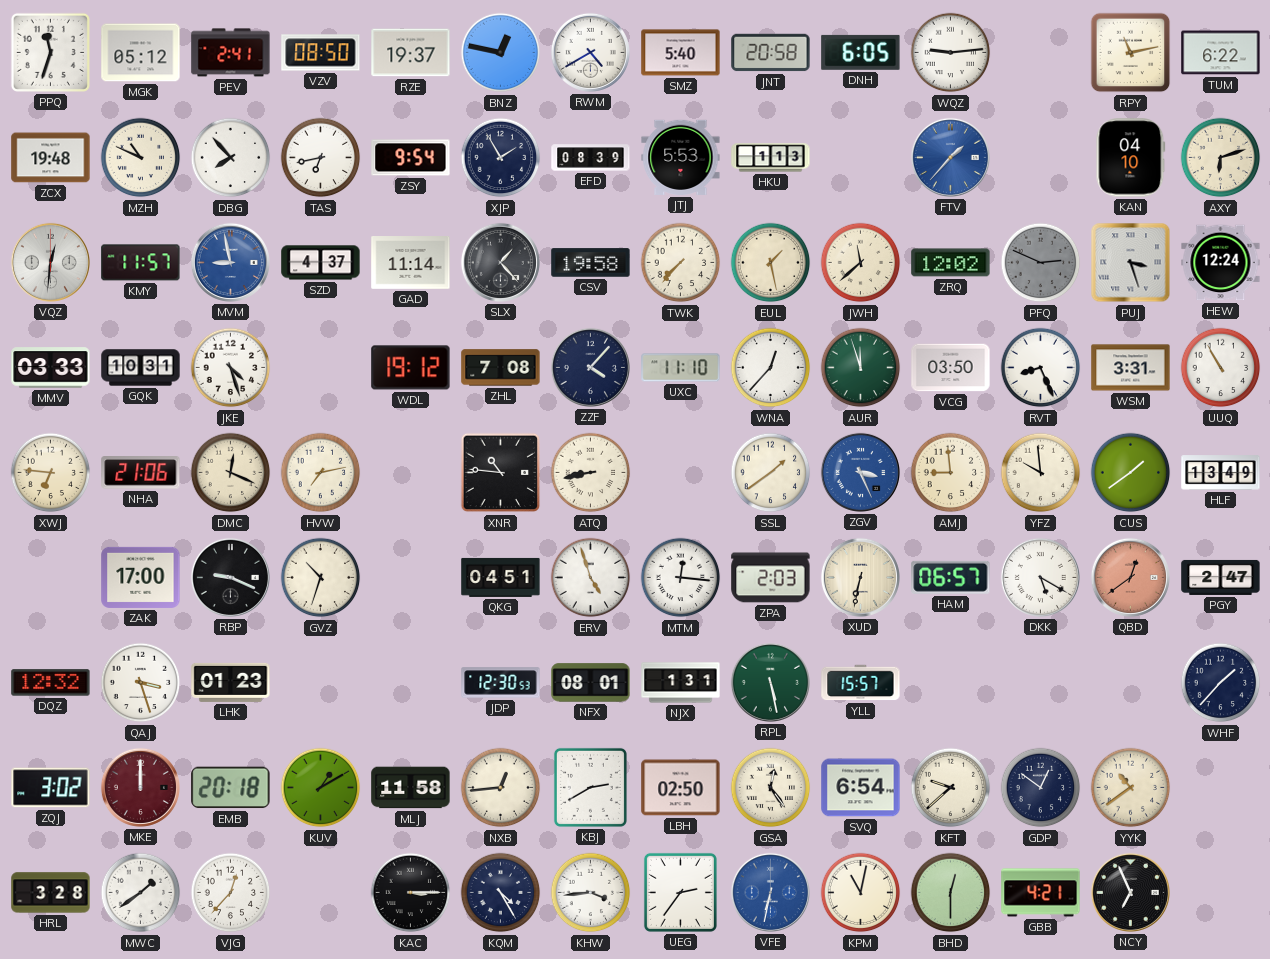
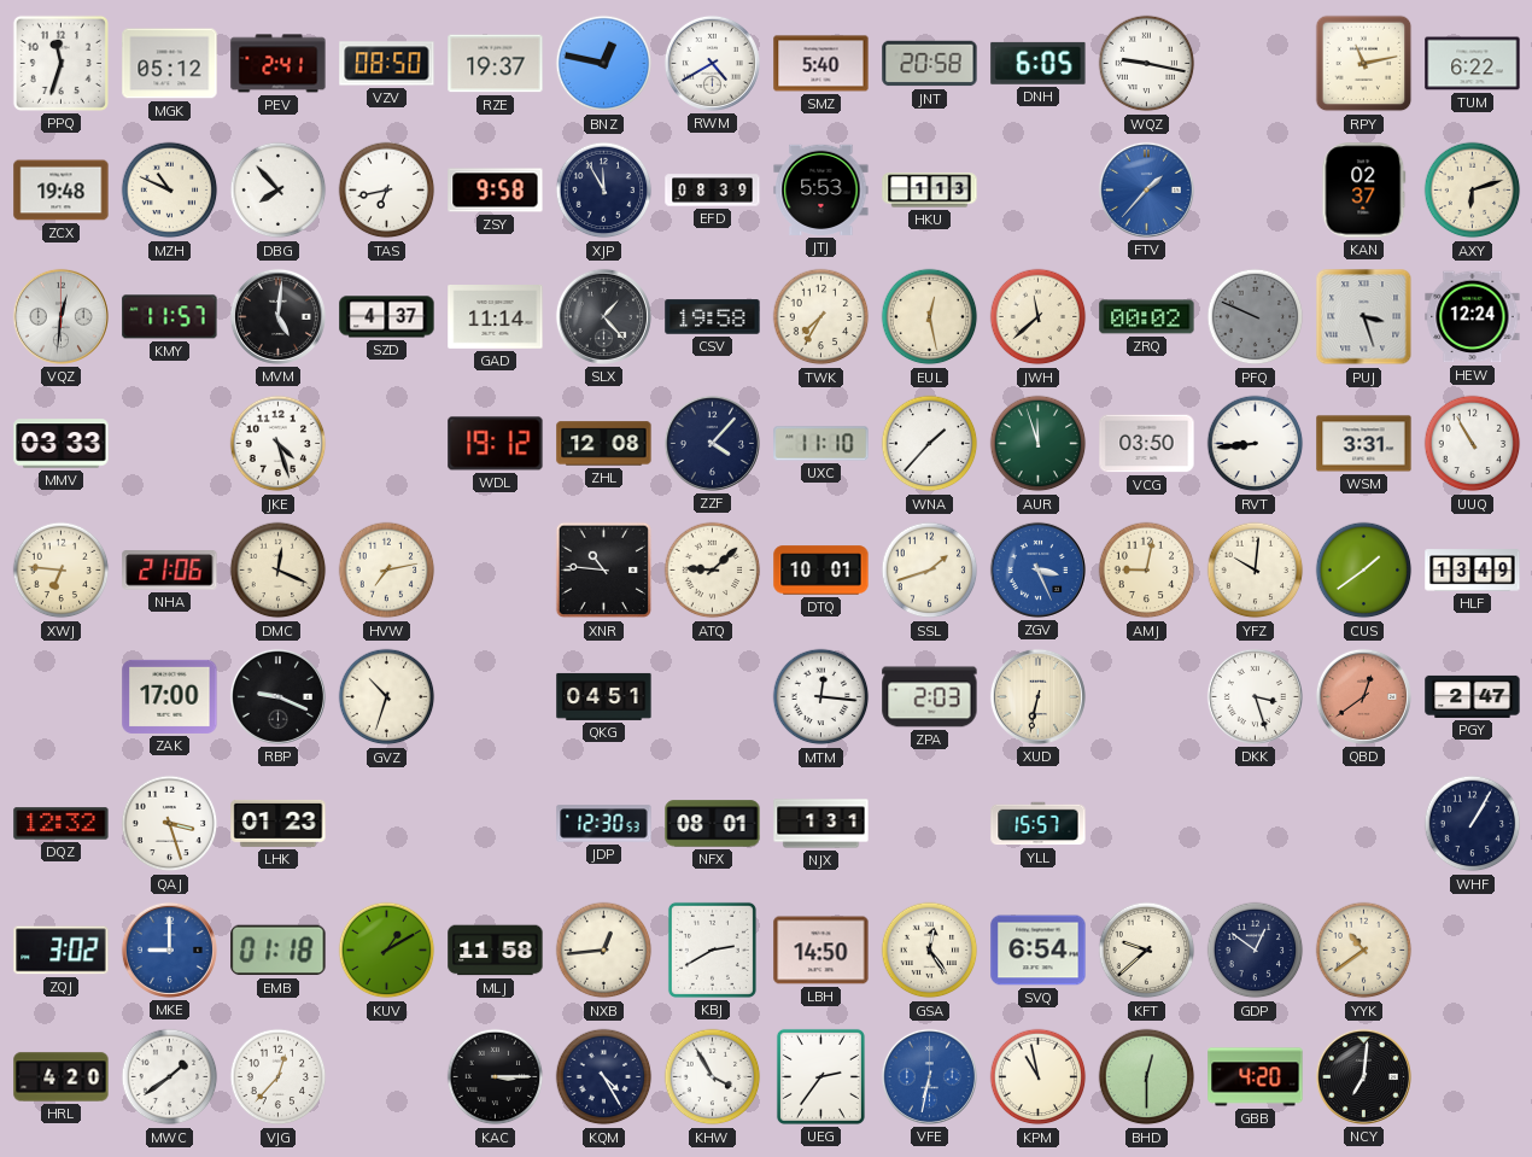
WQZ: 9:14 -> 9:17
ZSY: 9:54 -> 9:58
XJP: 1:55 -> 11:55
KAN: 04:10 -> 02:37
MVM: 8:58 -> 5:01
MVM dial: blue -> black
TWK: 7:37 -> 7:35
EUL: 1:28 -> 12:28
ZRQ: 12:02 -> 00:02
PFQ: 2:49 -> 9:49
GQK: 10:31 -> none
ZHL: 7:08 -> 12:08
WNA: 12:37 -> 1:37
RVT: 8:26 -> 8:44
ATQ: 8:43 -> 9:08
DTQ: none -> 10:01
SSL: 1:39 -> 1:42
AMJ: 8:59 -> 9:02
YFZ: 9:59 -> 10:01
ERV: 4:57 -> none
HAM: 06:57 -> none
DKK: 5:20 -> 3:27
RPL: 5:28 -> none
WHF: 1:37 -> 1:05
MKE: 12:00 -> 9:00
MKE dial: burgundy -> blue
EMB: 20:18 -> 01:18
LBH: 02:50 -> 14:50
HRL: 3:28 -> 4:20
KHW: 3:44 -> 3:55
KPM: 11:02 -> 10:58
GBB: 4:21 -> 4:20
NCY: 6:56 -> 7:01
